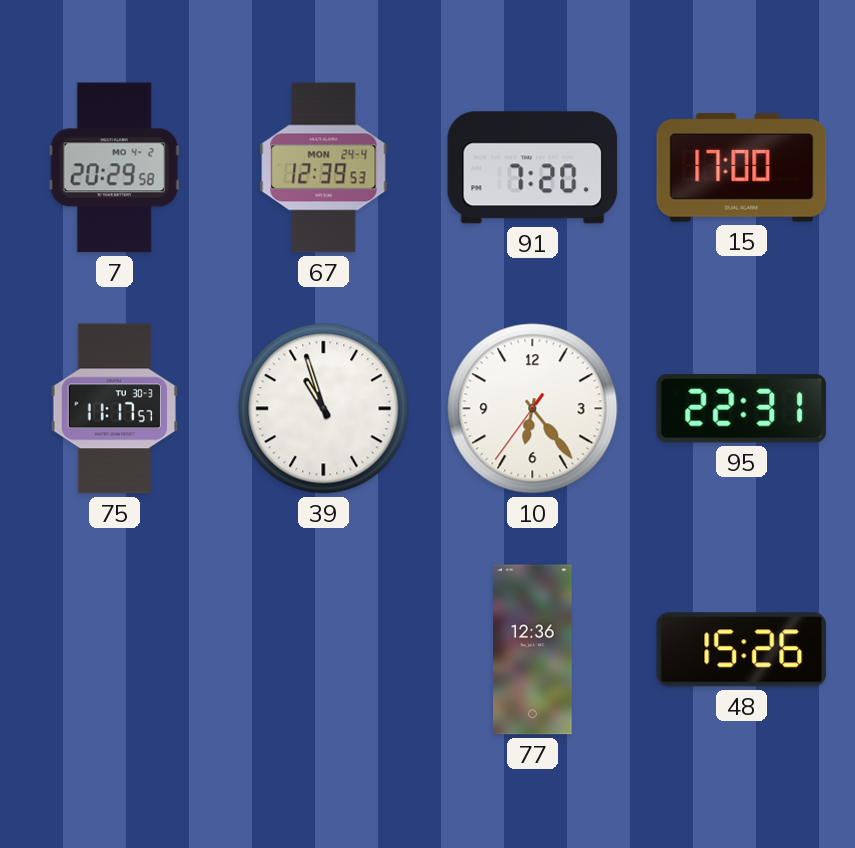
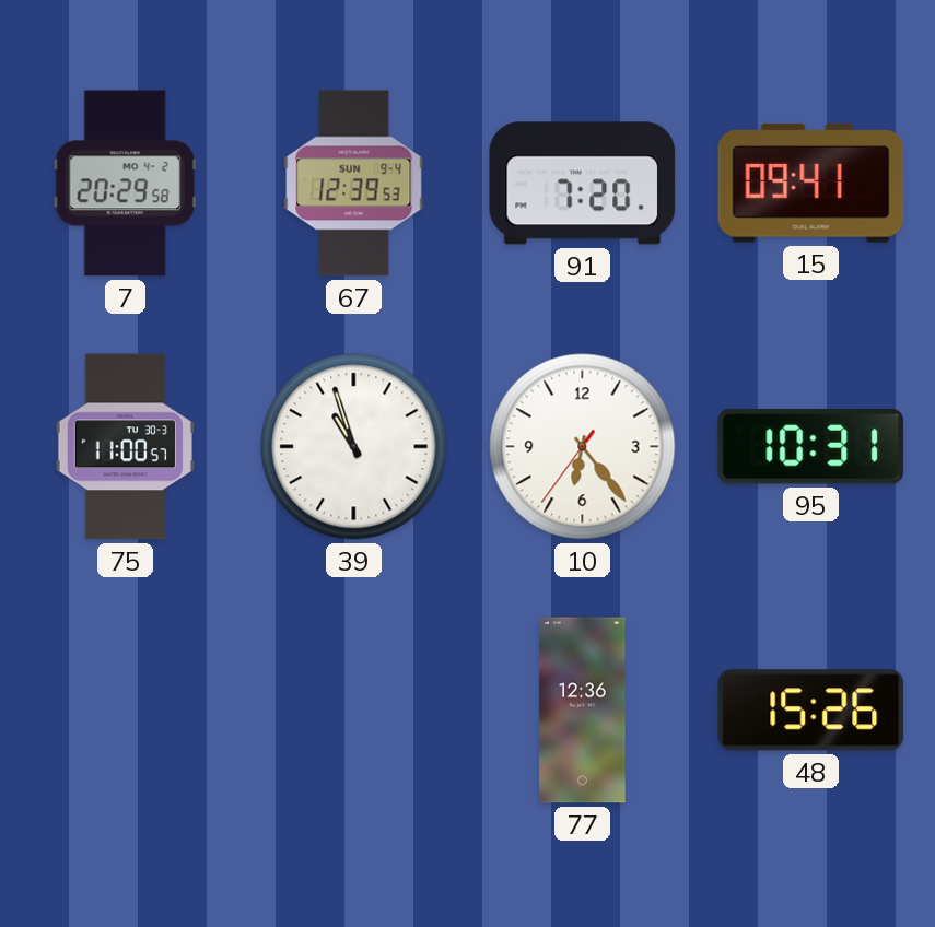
67 date: MON 24-4 -> SUN 9-4
15: 17:00 -> 09:41
75: 11:17 -> 11:00
95: 22:31 -> 10:31
